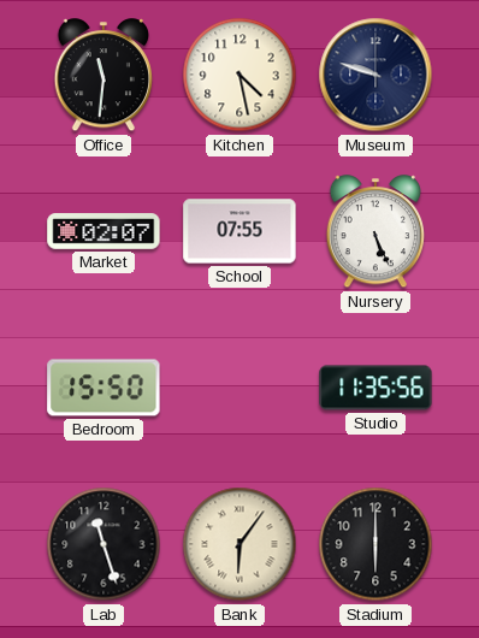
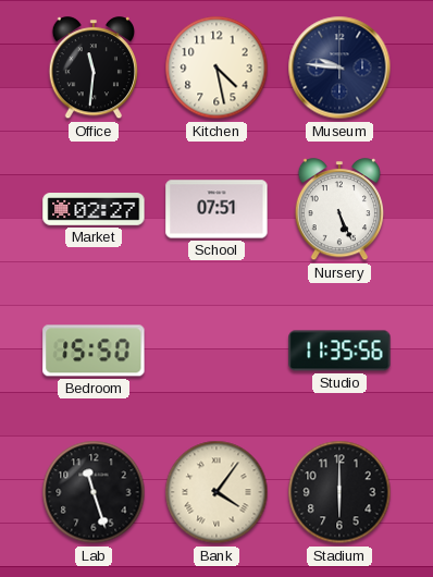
Museum: 9:48 -> 9:46
Market: 02:07 -> 02:27
School: 07:55 -> 07:51
Bank: 6:06 -> 4:06
